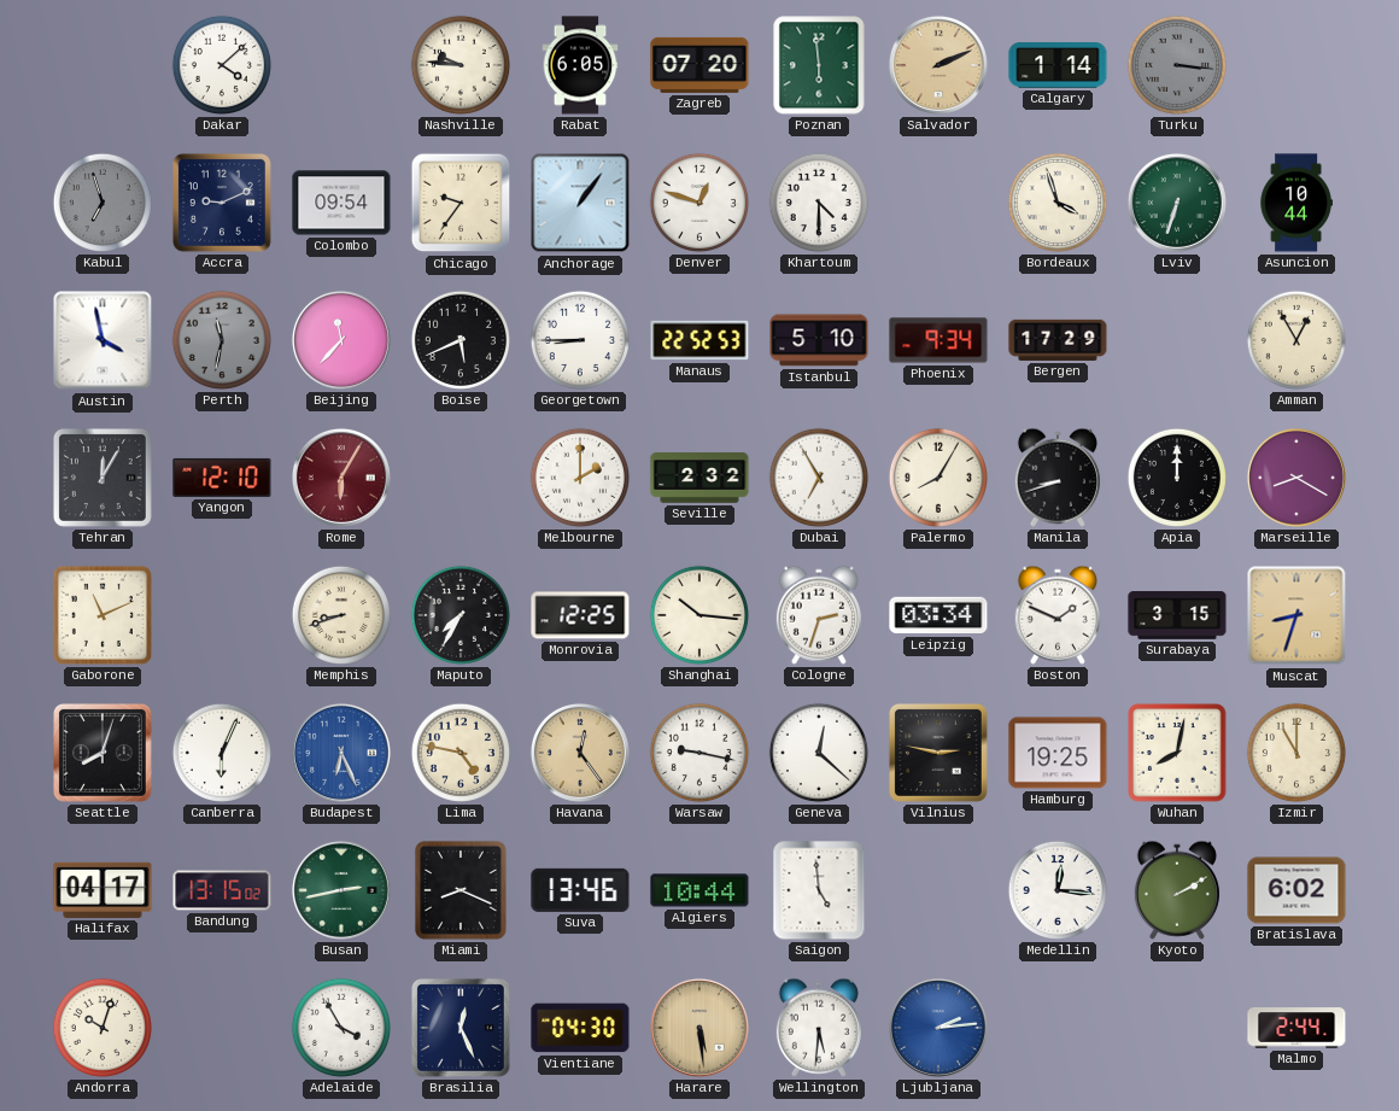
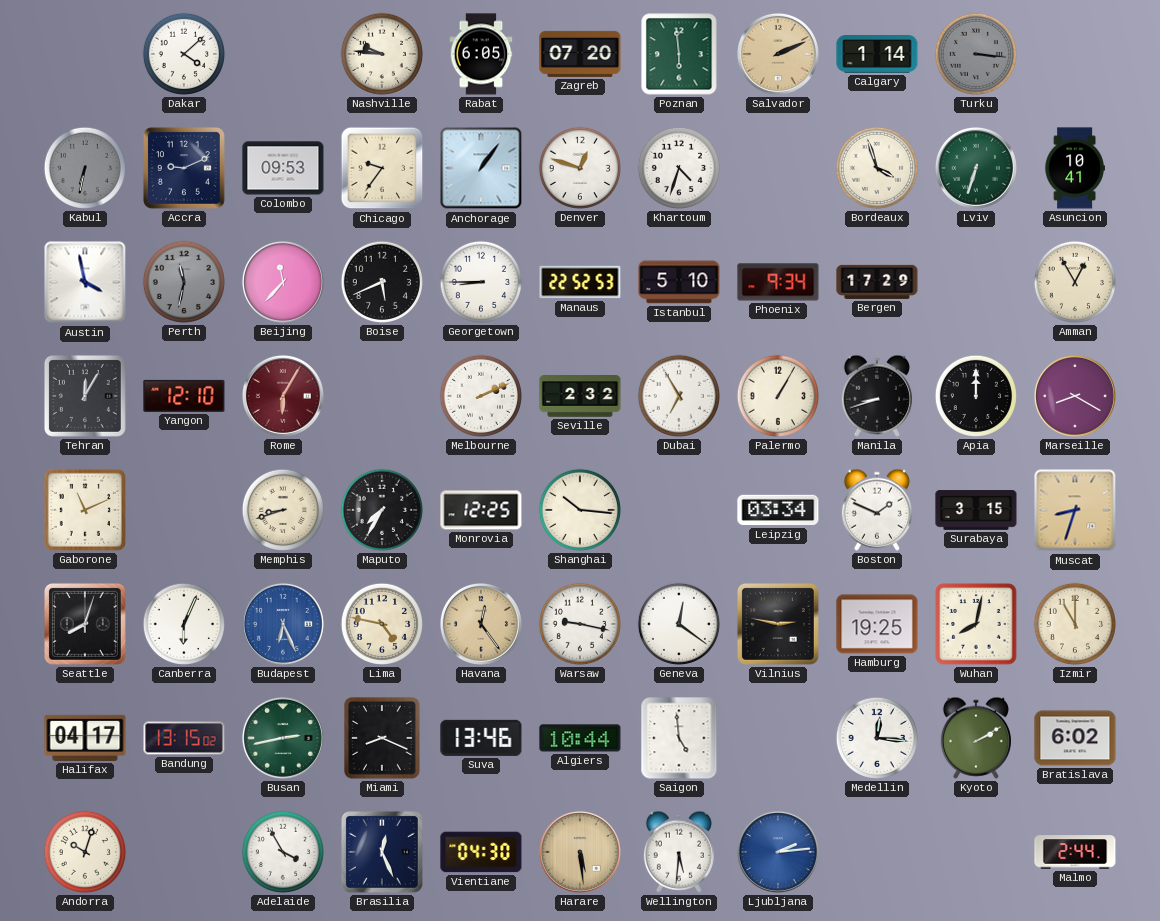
Kabul: 6:57 -> 6:32
Colombo: 09:54 -> 09:53
Khartoum: 4:30 -> 4:33
Asuncion: 10:44 -> 10:41
Melbourne: 2:00 -> 2:11
Palermo: 8:05 -> 1:05
Cologne: 2:33 -> none
Geneva: 12:22 -> 12:21
